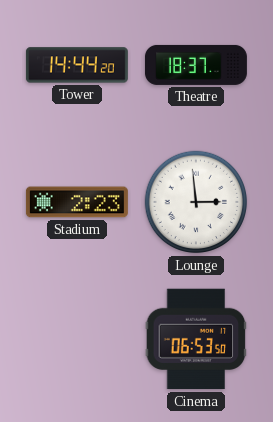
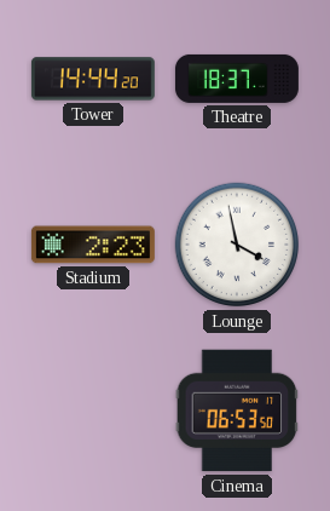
Lounge: 2:59 -> 3:58
